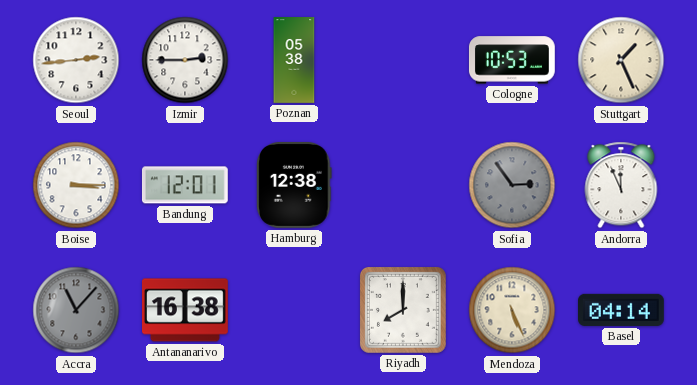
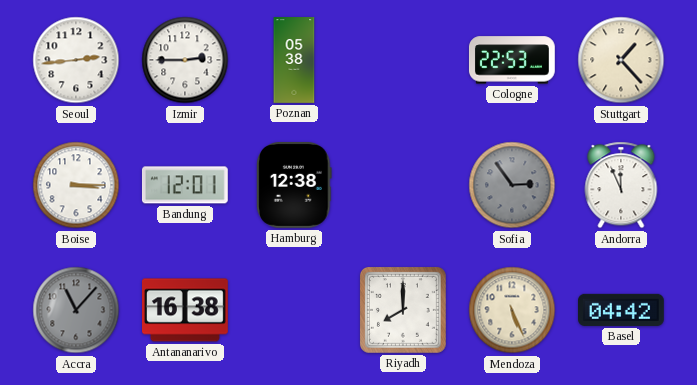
Cologne: 10:53 -> 22:53
Stuttgart: 1:26 -> 1:23
Basel: 04:14 -> 04:42
